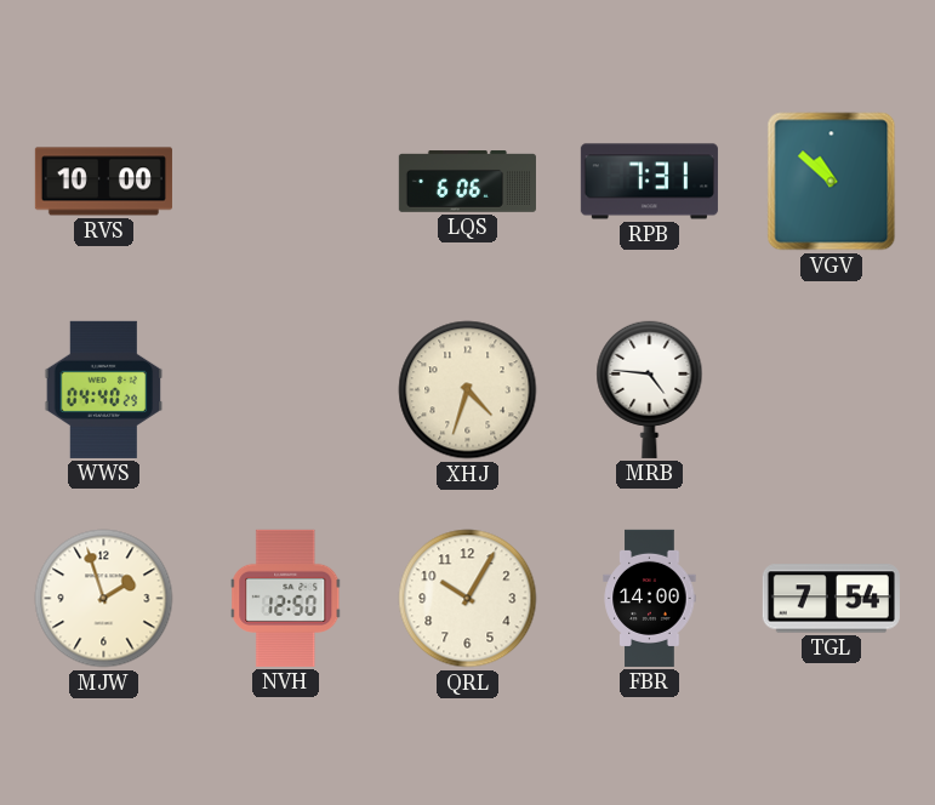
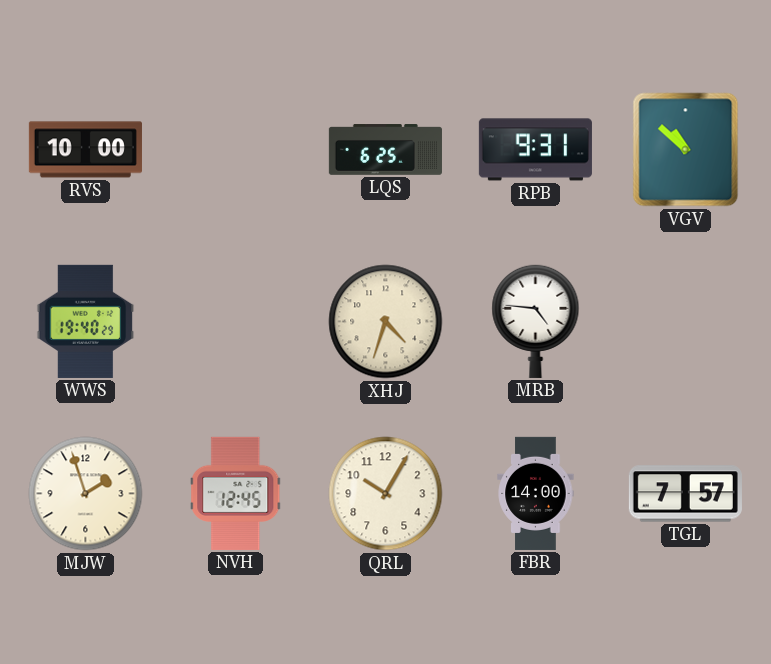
LQS: 6:06 -> 6:25
RPB: 7:31 -> 9:31
WWS: 04:40 -> 19:40
NVH: 12:50 -> 12:45
TGL: 7:54 -> 7:57
